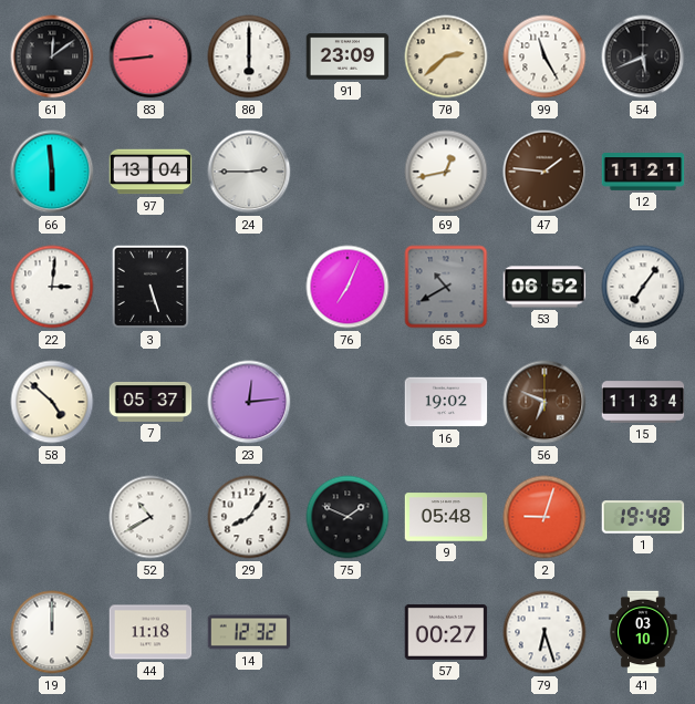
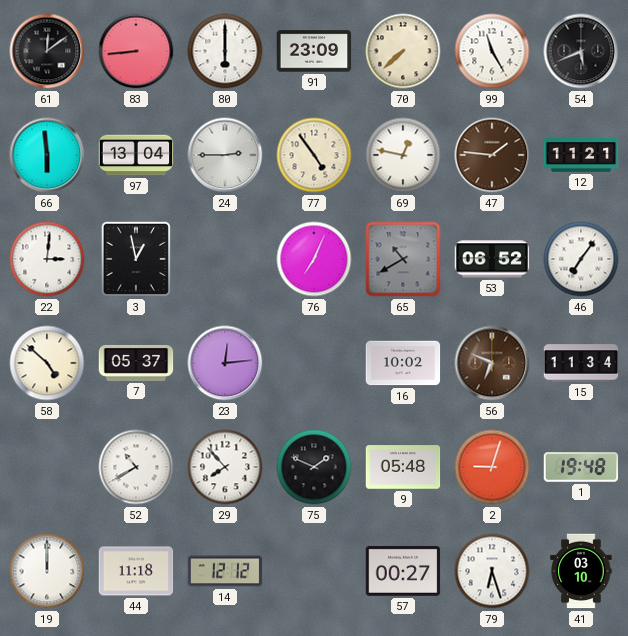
70: 2:38 -> 7:38
77: none -> 4:54
69: 12:43 -> 12:47
3: 5:27 -> 12:58
16: 19:02 -> 10:02
29: 8:06 -> 7:53
14: 12:32 -> 12:12
